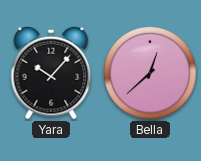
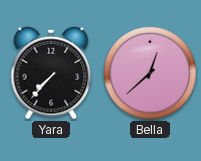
Yara: 10:07 -> 7:37
